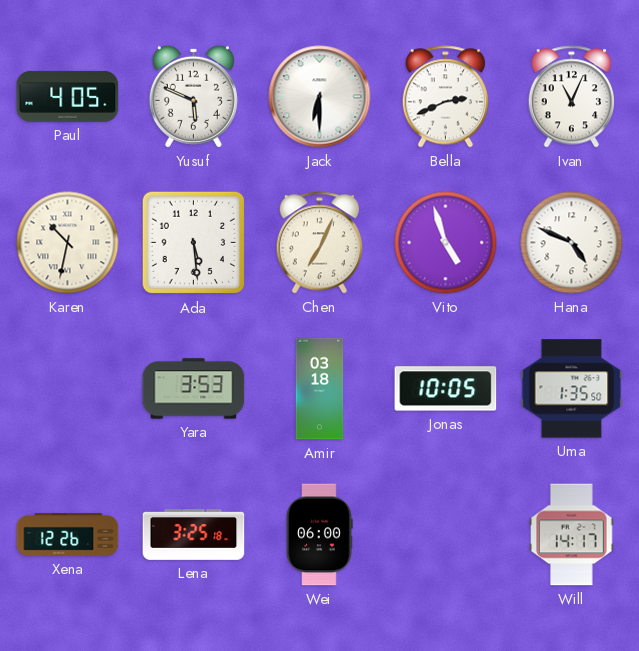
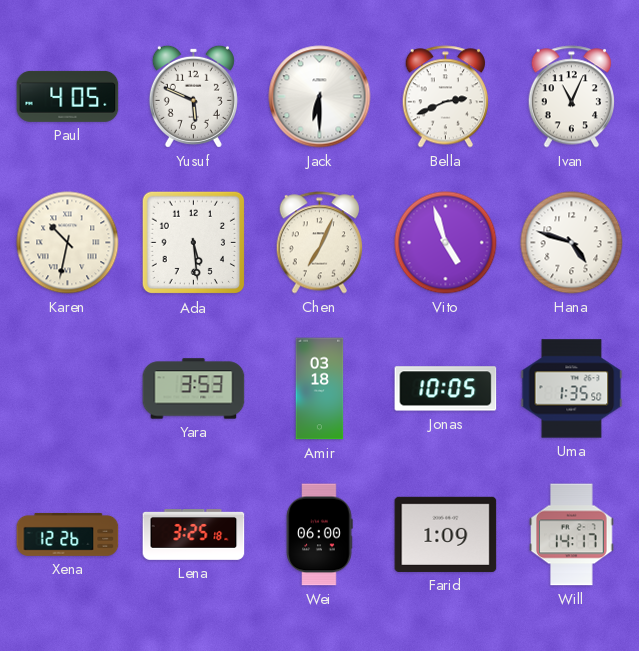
Hana: 4:49 -> 4:48
Farid: none -> 1:09
